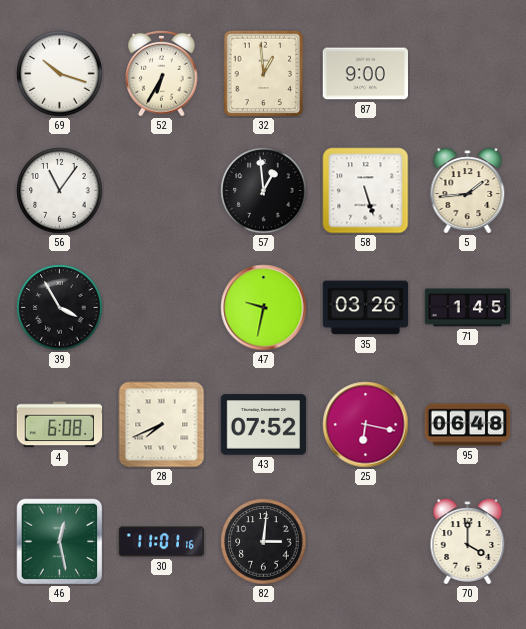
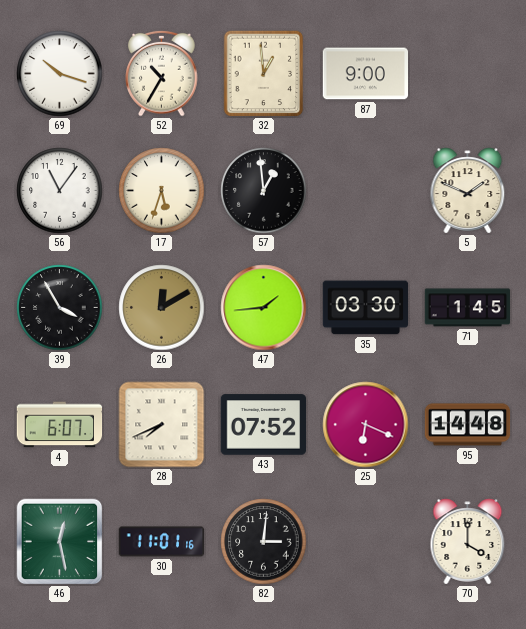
52: 6:35 -> 10:35
17: none -> 5:33
58: 5:27 -> none
5: 1:44 -> 1:49
26: none -> 12:10
47: 9:32 -> 1:44
35: 03:26 -> 03:30
4: 6:08 -> 6:07
25: 6:17 -> 6:19
95: 06:48 -> 14:48
